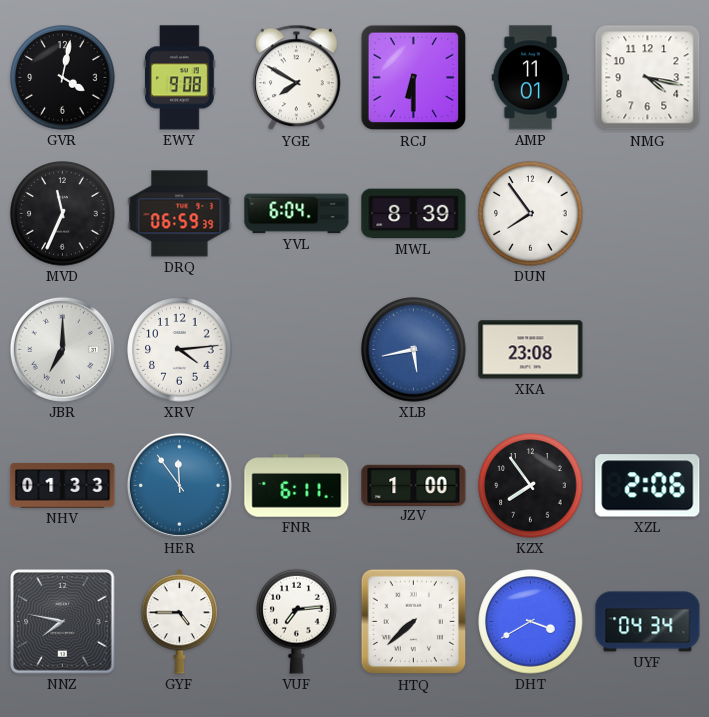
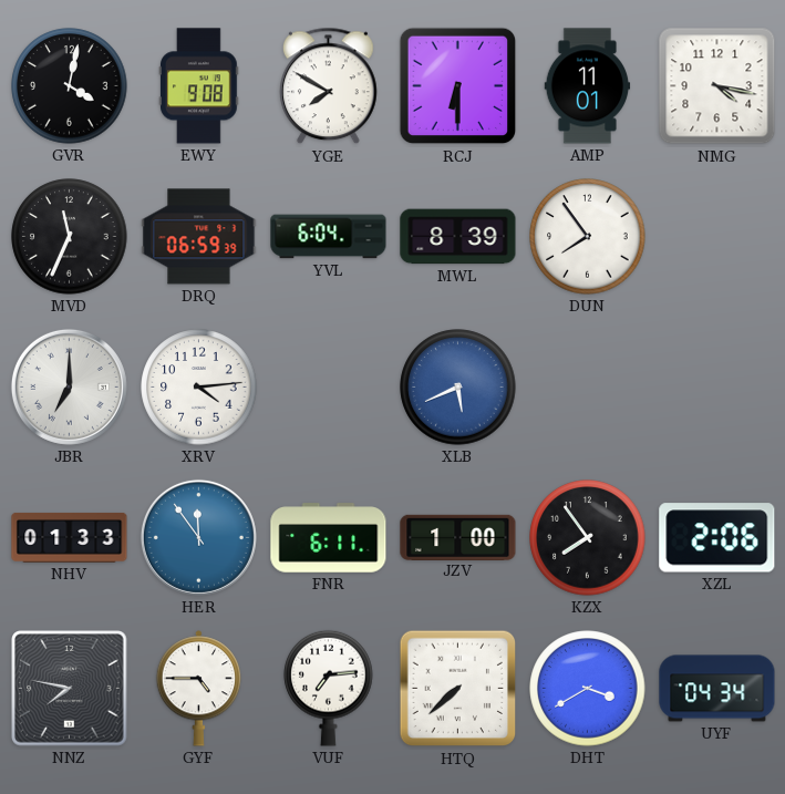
XLB: 5:43 -> 5:41
XKA: 23:08 -> none
